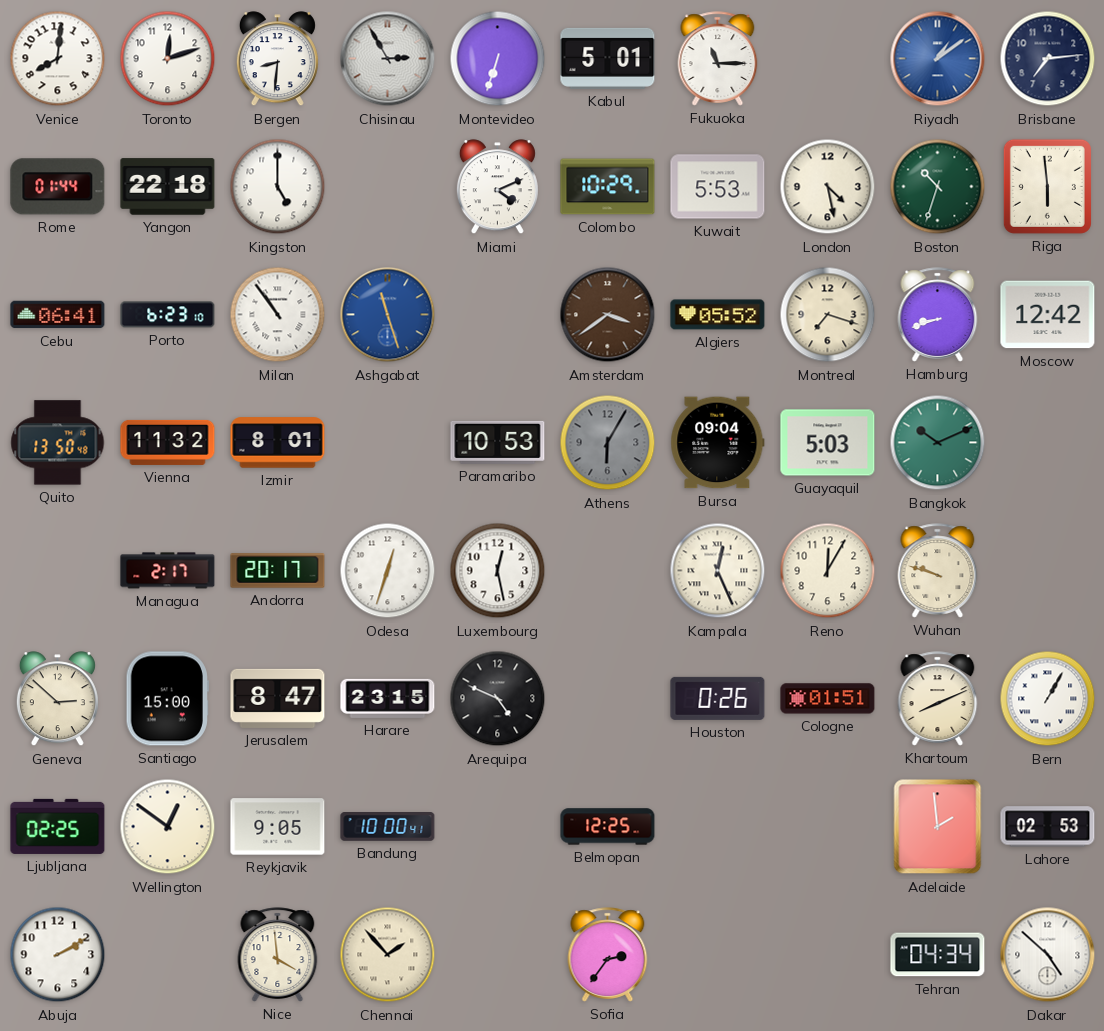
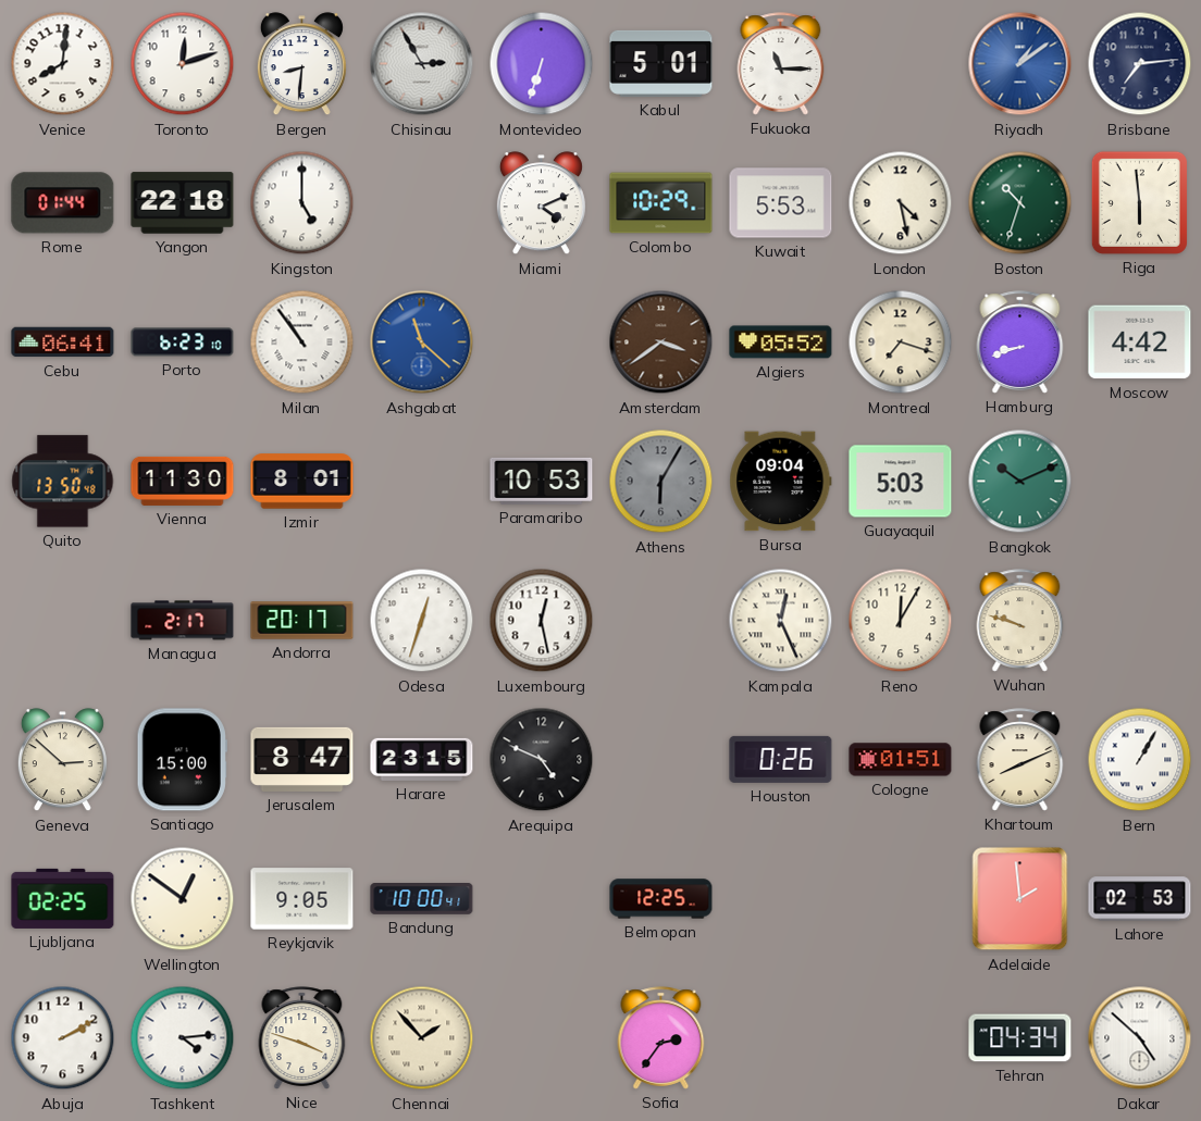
Ashgabat: 11:27 -> 11:22
Moscow: 12:42 -> 4:42
Vienna: 11:32 -> 11:30
Tashkent: none -> 4:14
Nice: 3:59 -> 3:48
